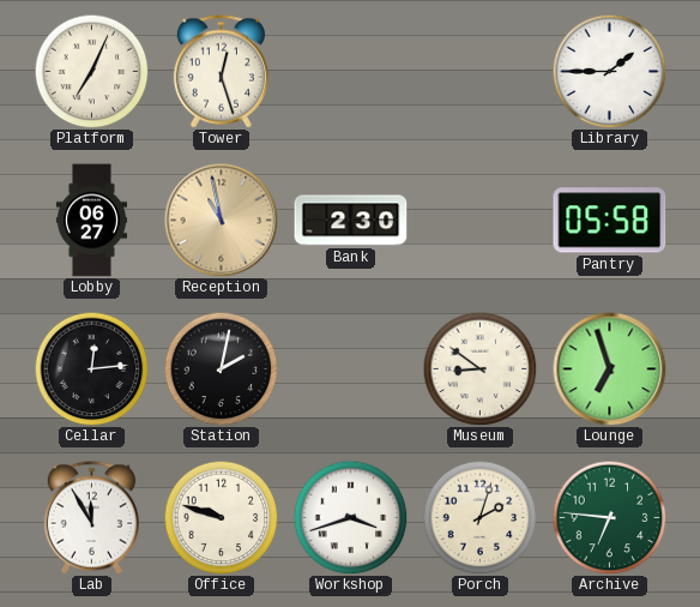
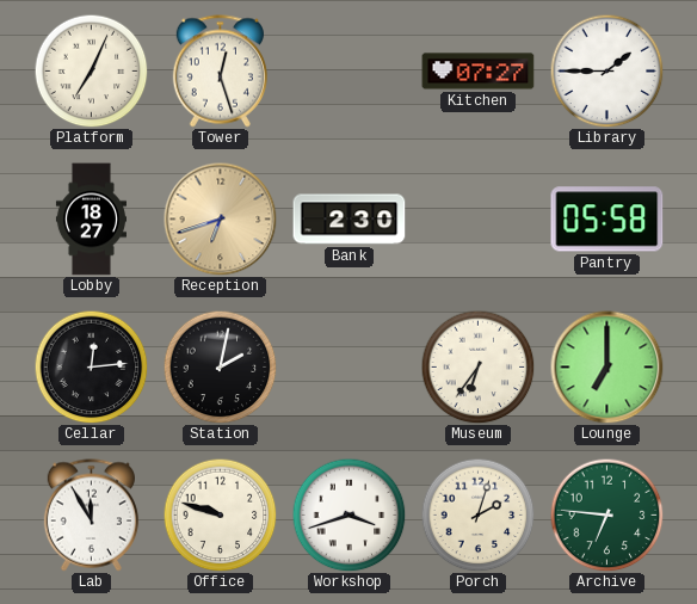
Kitchen: none -> 07:27
Lobby: 06:27 -> 18:27
Reception: 10:58 -> 6:42
Museum: 8:51 -> 6:36
Lounge: 6:57 -> 7:00
